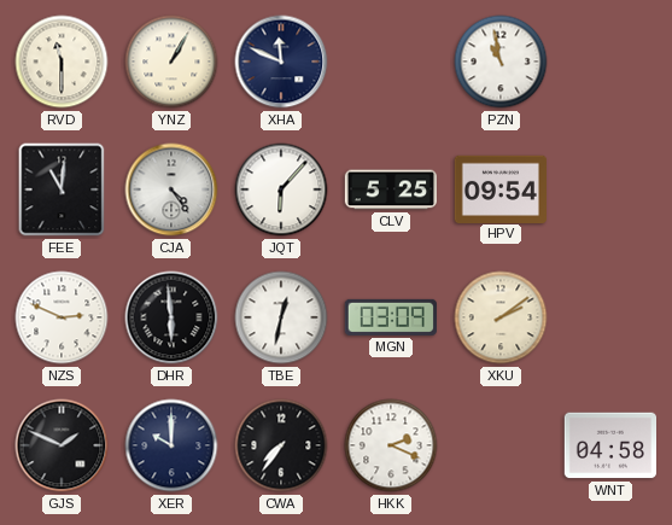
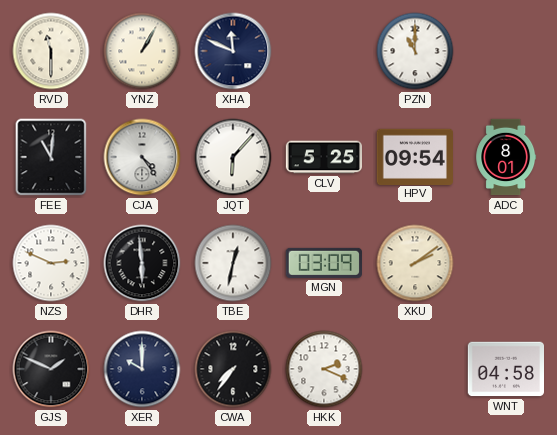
PZN: 10:58 -> 11:00
ADC: none -> 8:01
